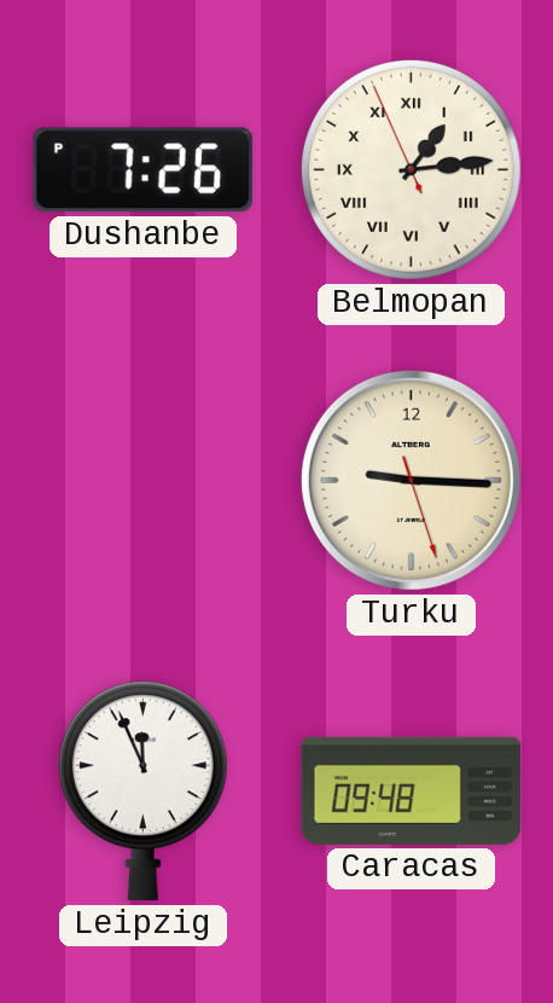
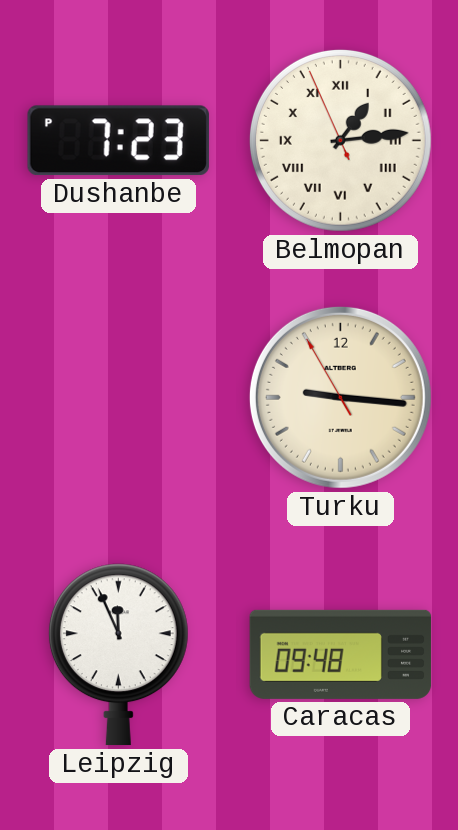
Dushanbe: 7:26 -> 7:23
Turku: 9:15:27 -> 9:15:55
